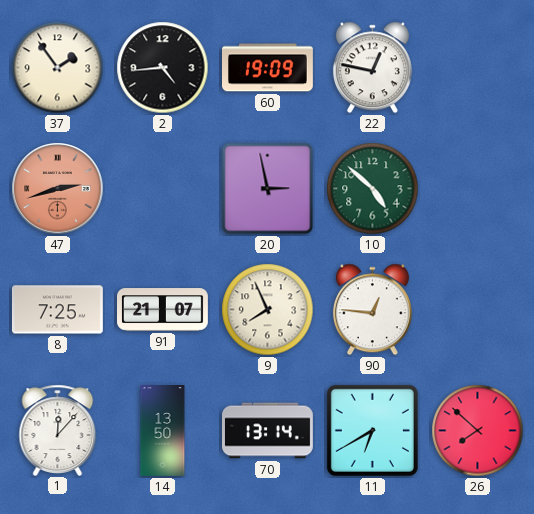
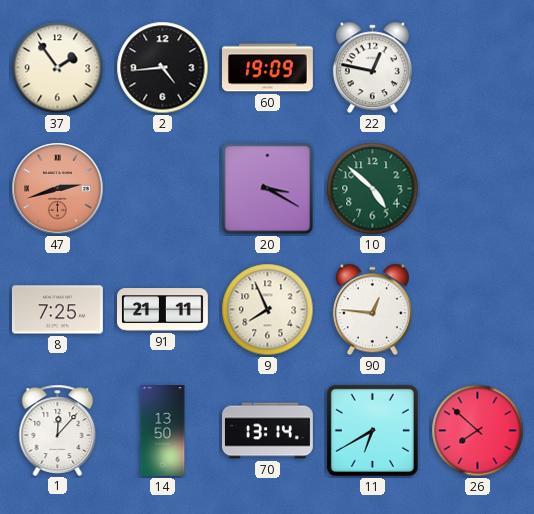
20: 2:58 -> 3:20
91: 21:07 -> 21:11
